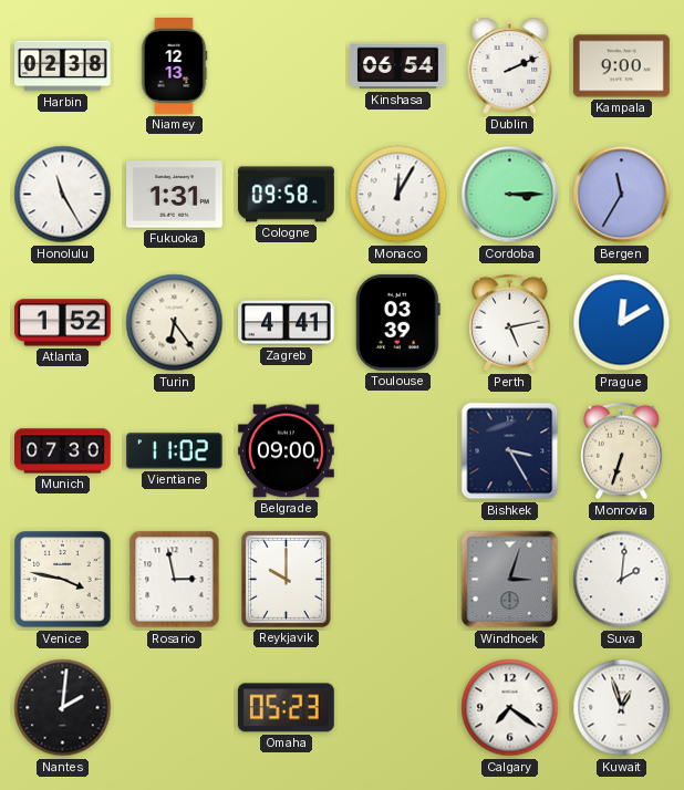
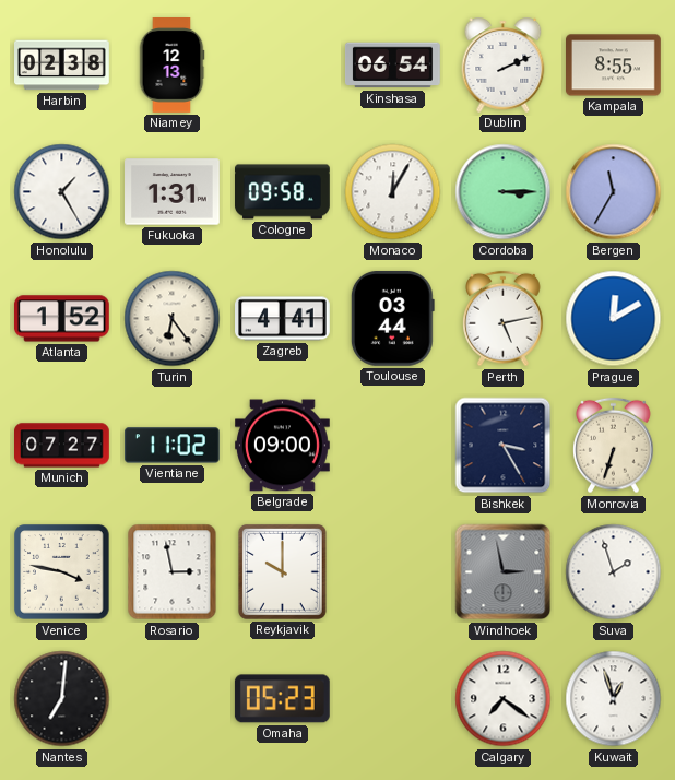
Kampala: 9:00 -> 8:55
Honolulu: 11:25 -> 1:25
Toulouse: 03:39 -> 03:44
Munich: 07:30 -> 07:27
Windhoek: 3:03 -> 2:58
Suva: 2:01 -> 1:57
Nantes: 2:01 -> 7:01
